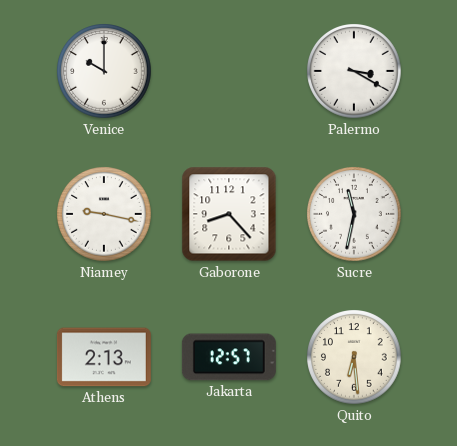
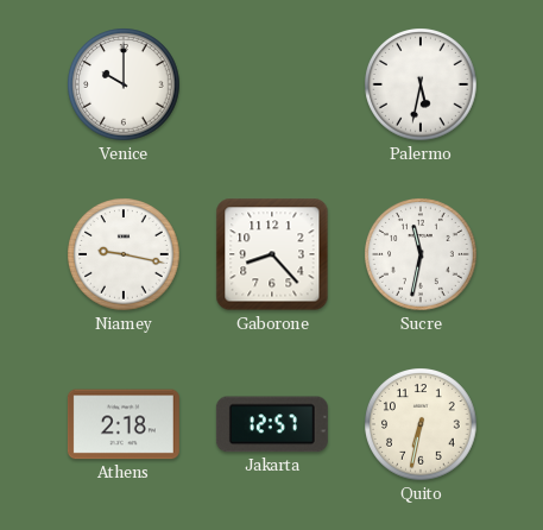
Palermo: 3:20 -> 5:32
Athens: 2:13 -> 2:18
Quito: 6:29 -> 6:32
